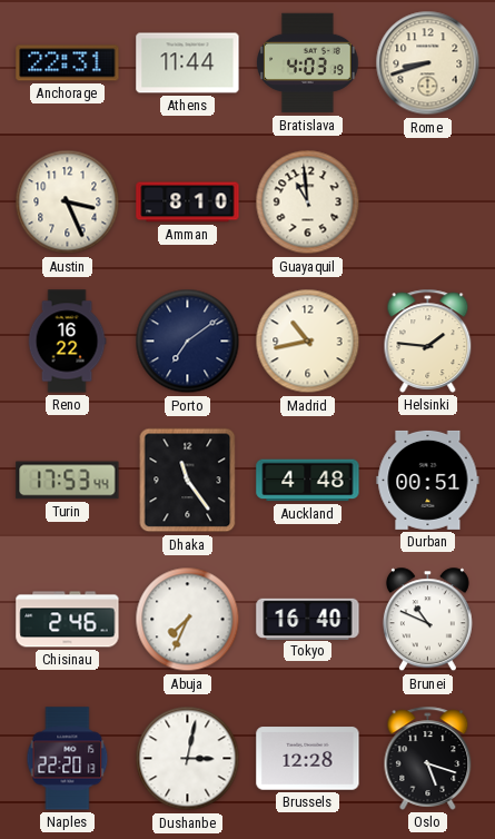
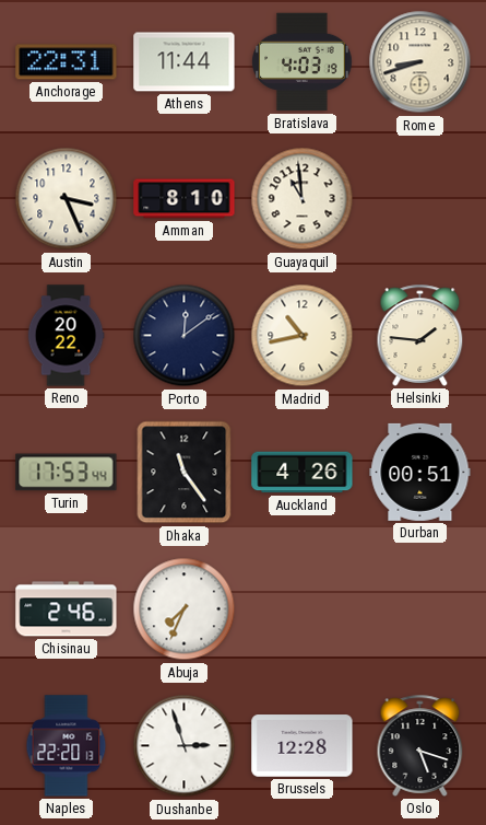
Reno: 16:22 -> 20:22
Porto: 7:09 -> 12:09
Auckland: 4:48 -> 4:26
Tokyo: 16:40 -> none
Brunei: 10:49 -> none
Dushanbe: 3:02 -> 2:57
